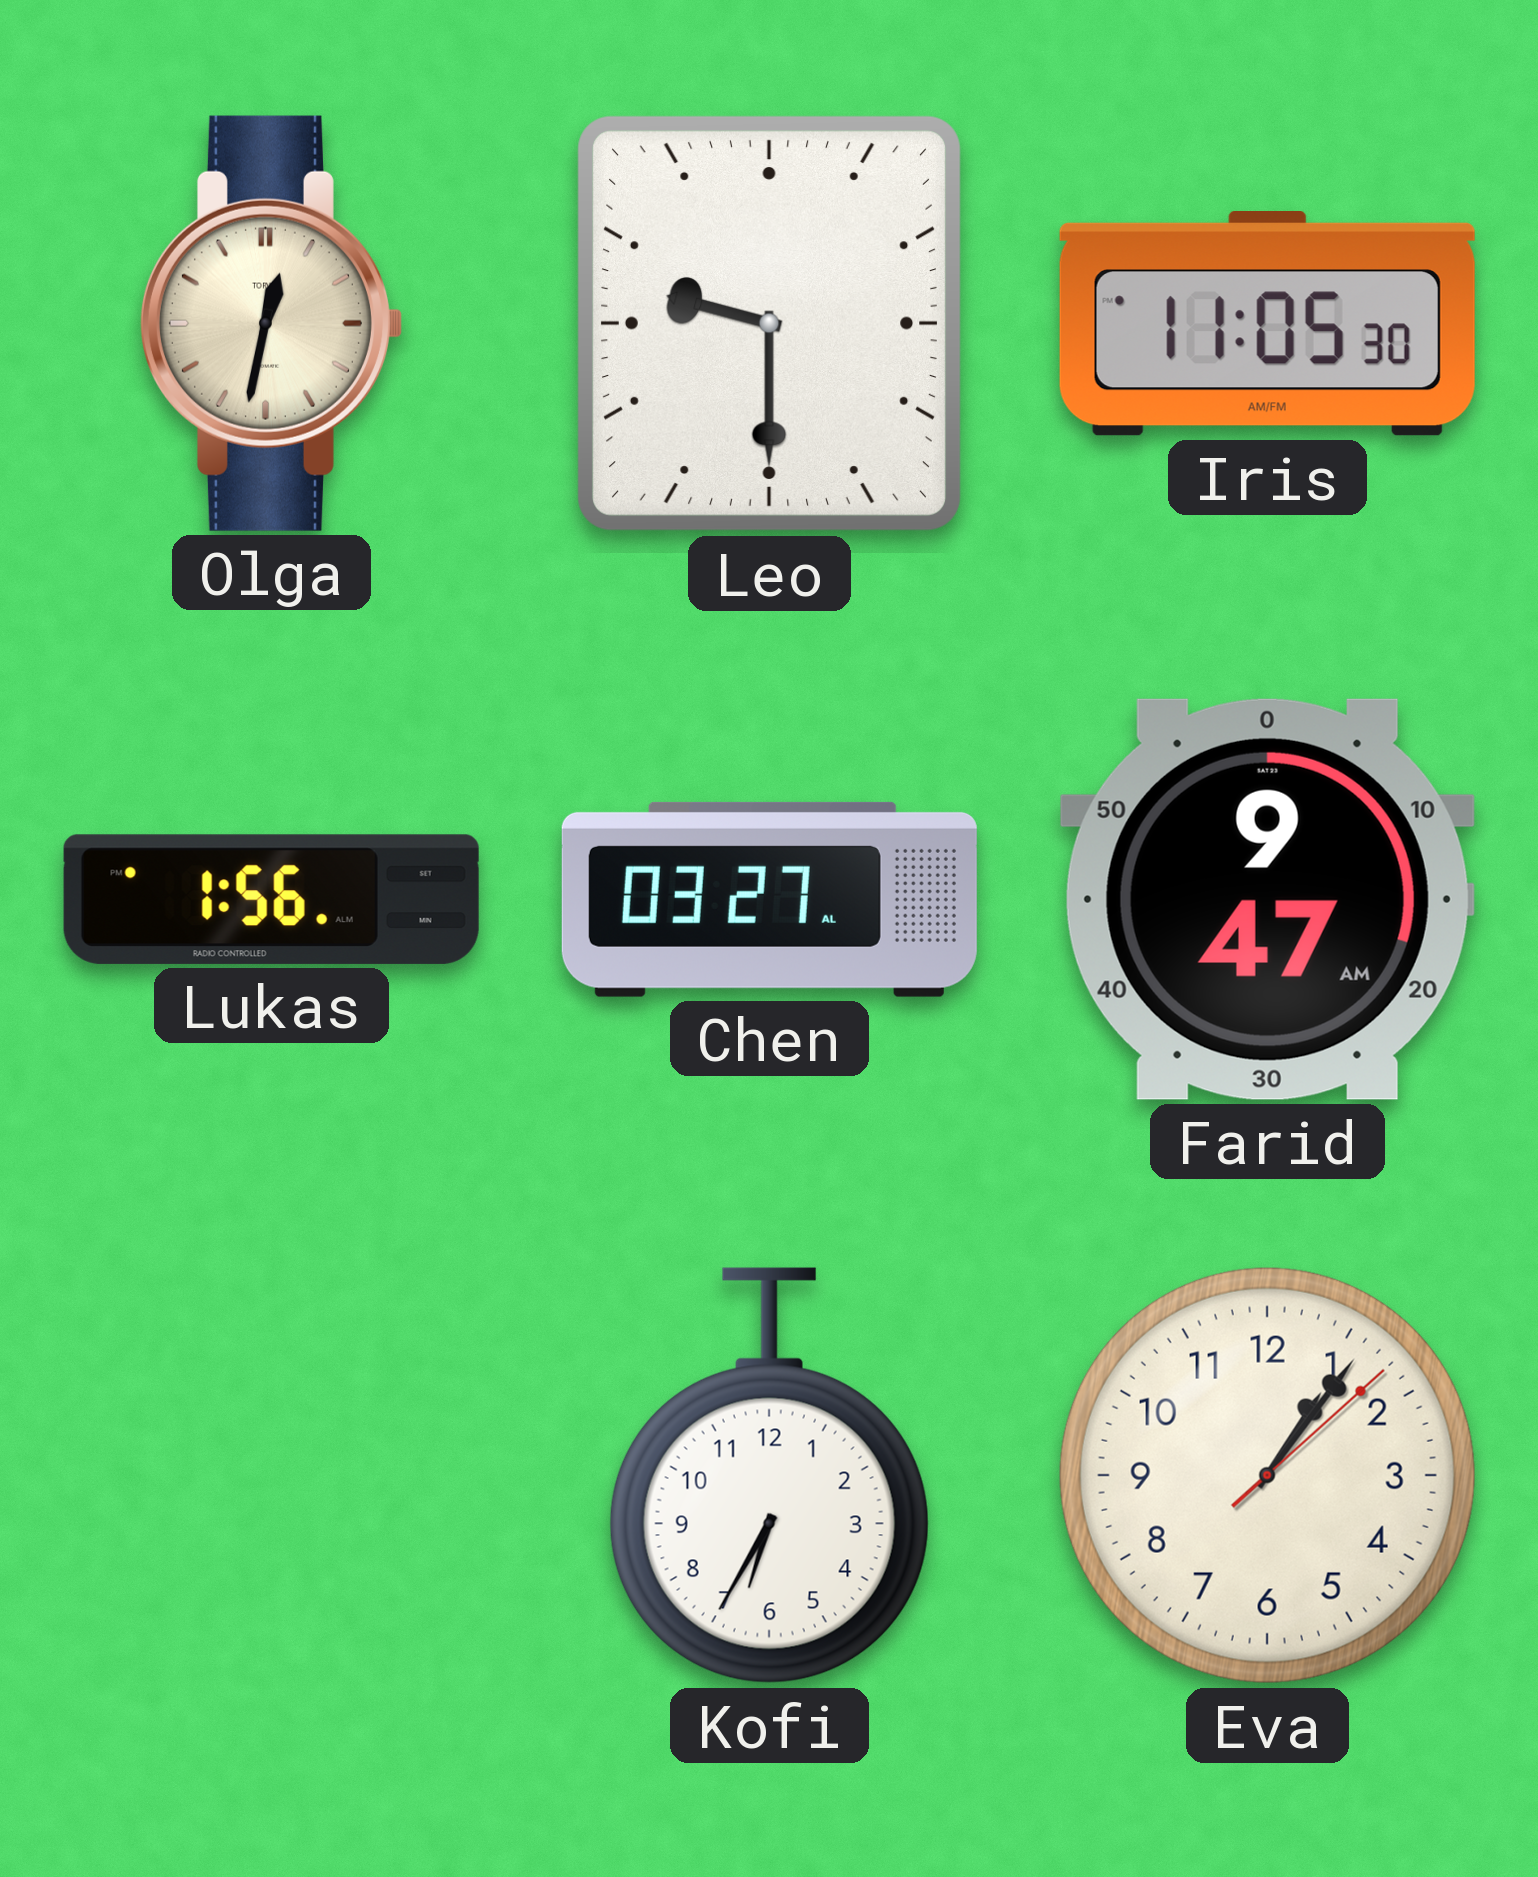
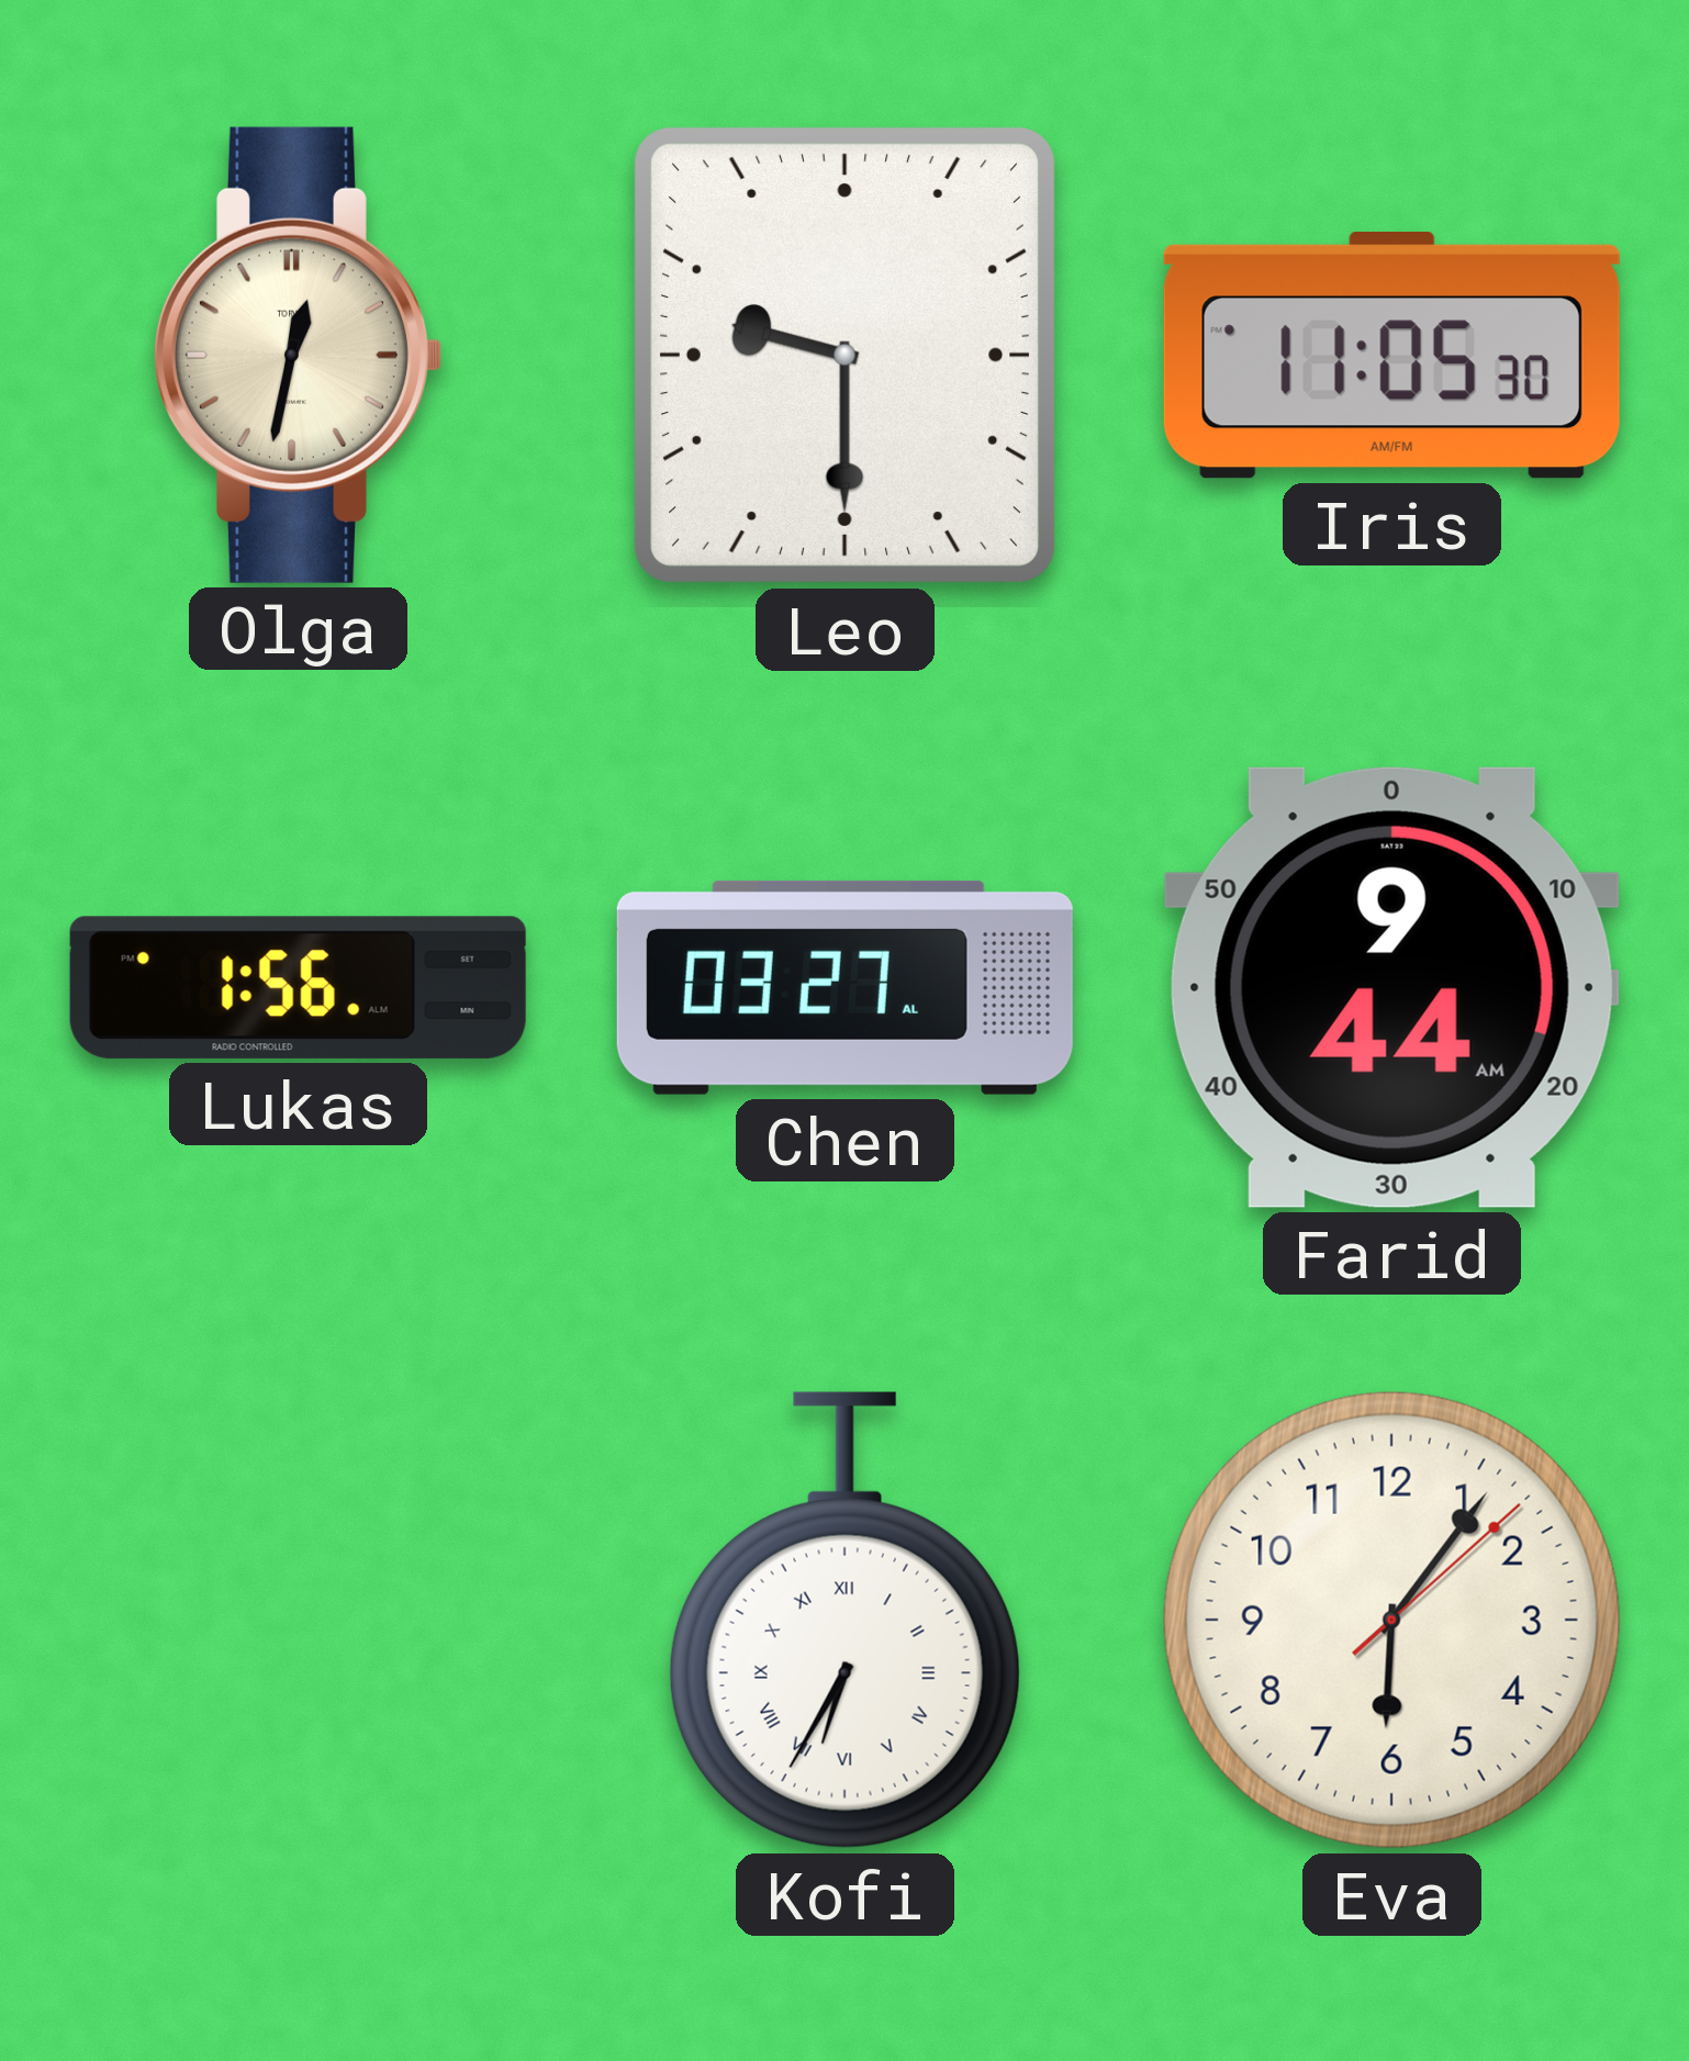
Farid: 9:47 -> 9:44
Kofi numerals: Arabic -> Roman
Eva: 1:06 -> 6:06
